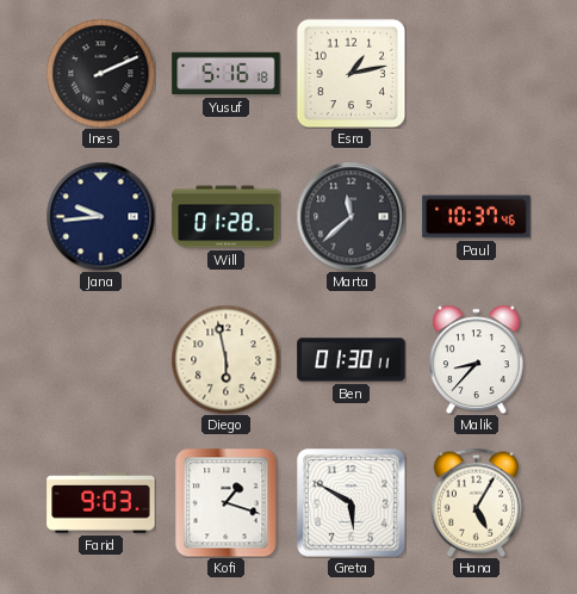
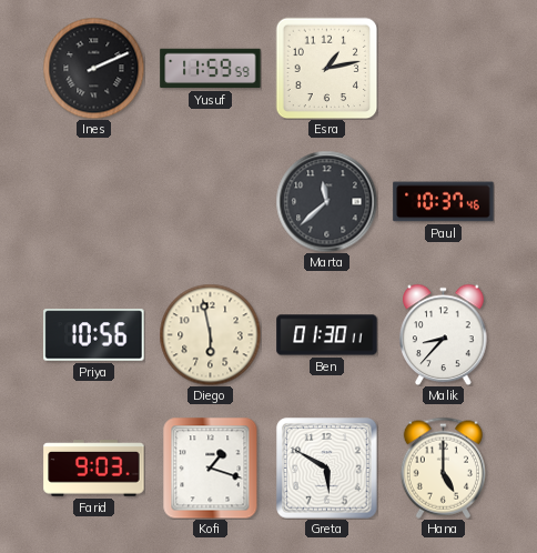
Yusuf: 5:16 -> 11:59
Jana: 9:44 -> none
Will: 01:28 -> none
Priya: none -> 10:56
Hana: 5:05 -> 5:00
